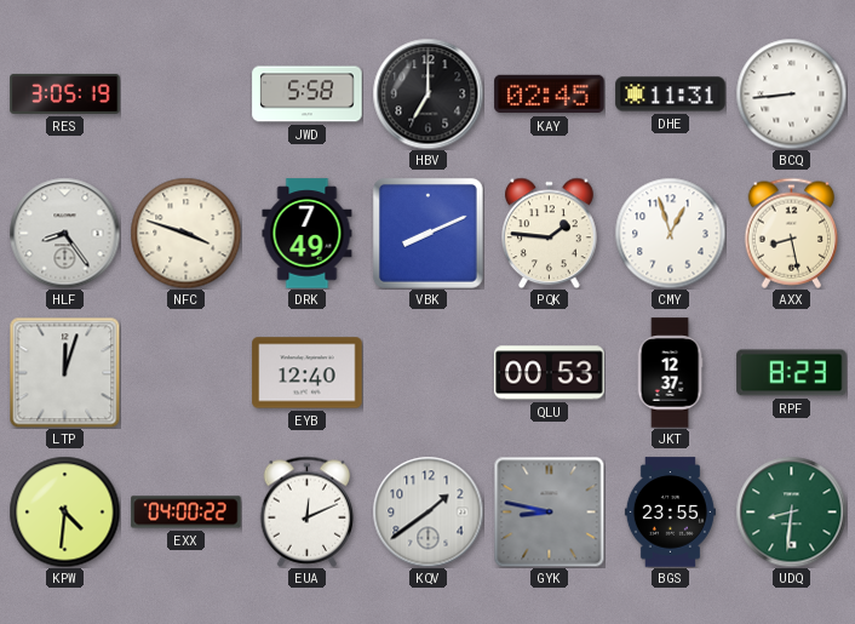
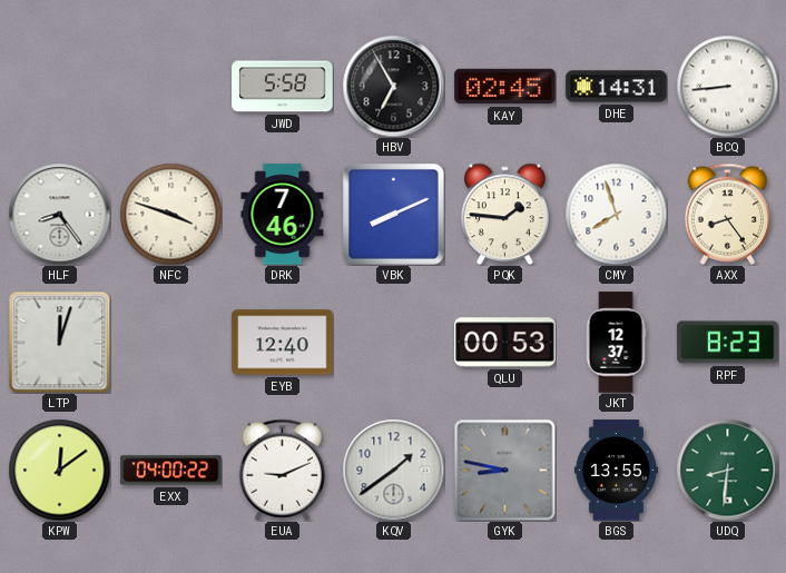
RES: 3:05 -> none
HBV: 7:00 -> 6:55
DHE: 11:31 -> 14:31
DRK: 7:49 -> 7:46
CMY: 12:57 -> 7:57
AXX: 8:28 -> 8:24
KPW: 4:31 -> 12:09
EUA: 12:11 -> 9:11
BGS: 23:55 -> 13:55
